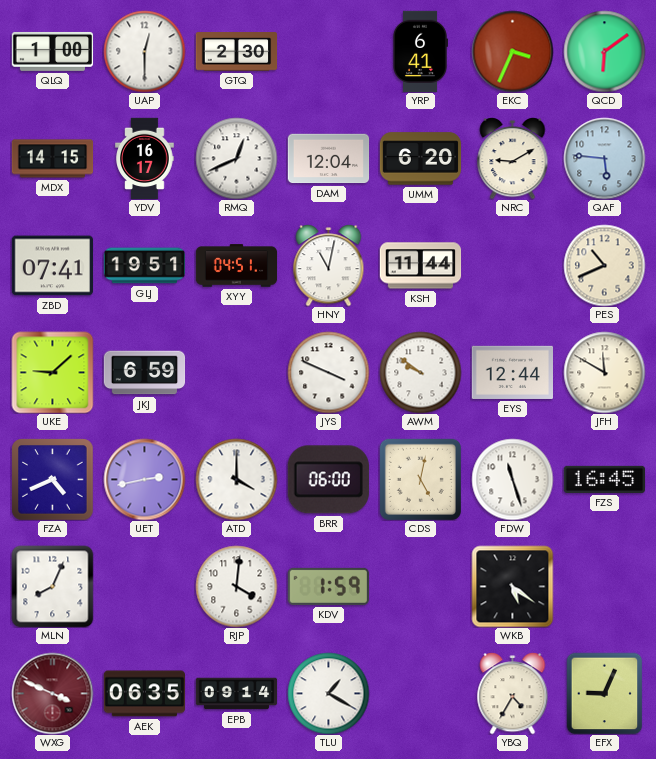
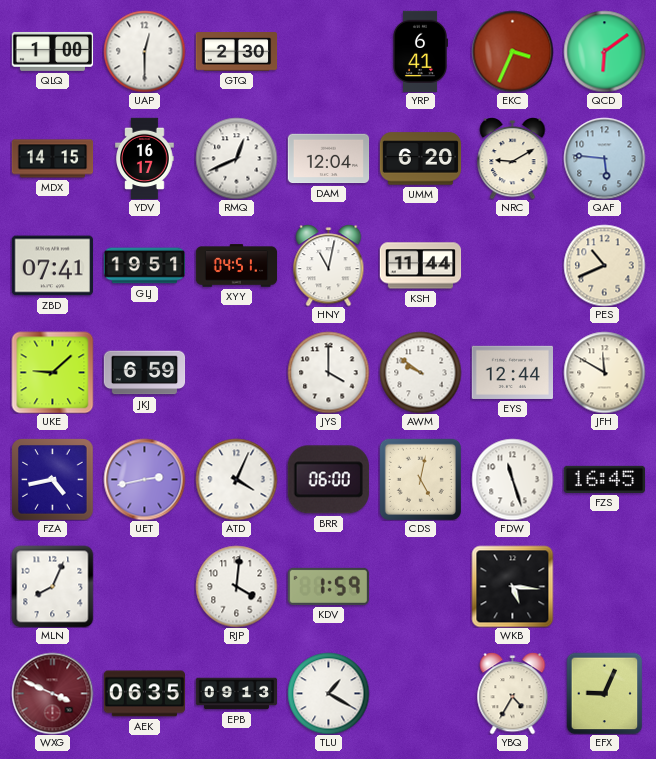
JYS: 3:49 -> 4:00
FZA: 4:41 -> 4:43
ATD: 4:00 -> 4:04
WKB: 5:21 -> 5:16
EPB: 09:14 -> 09:13
